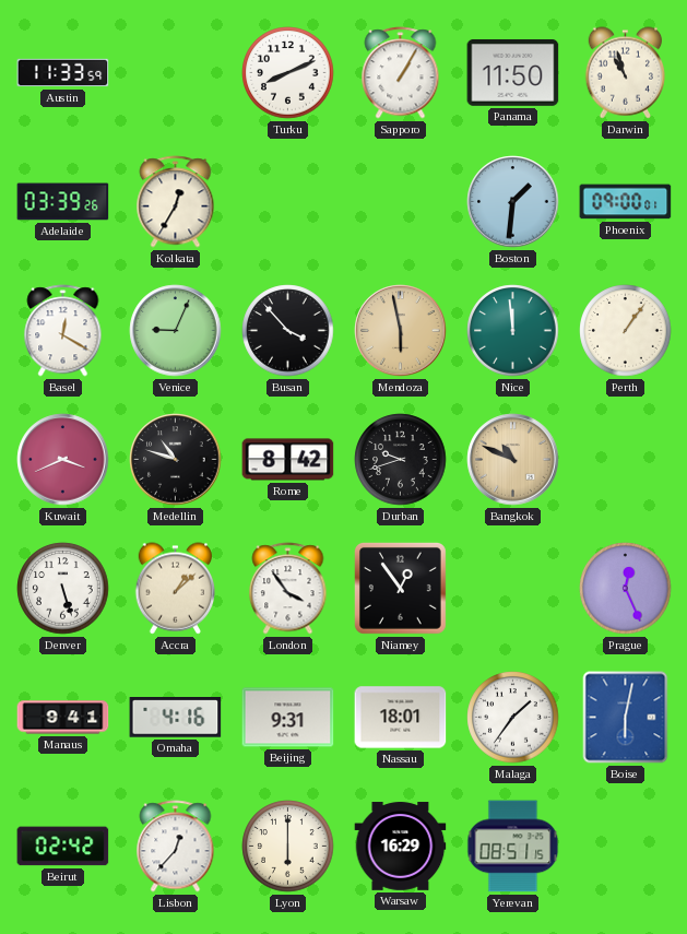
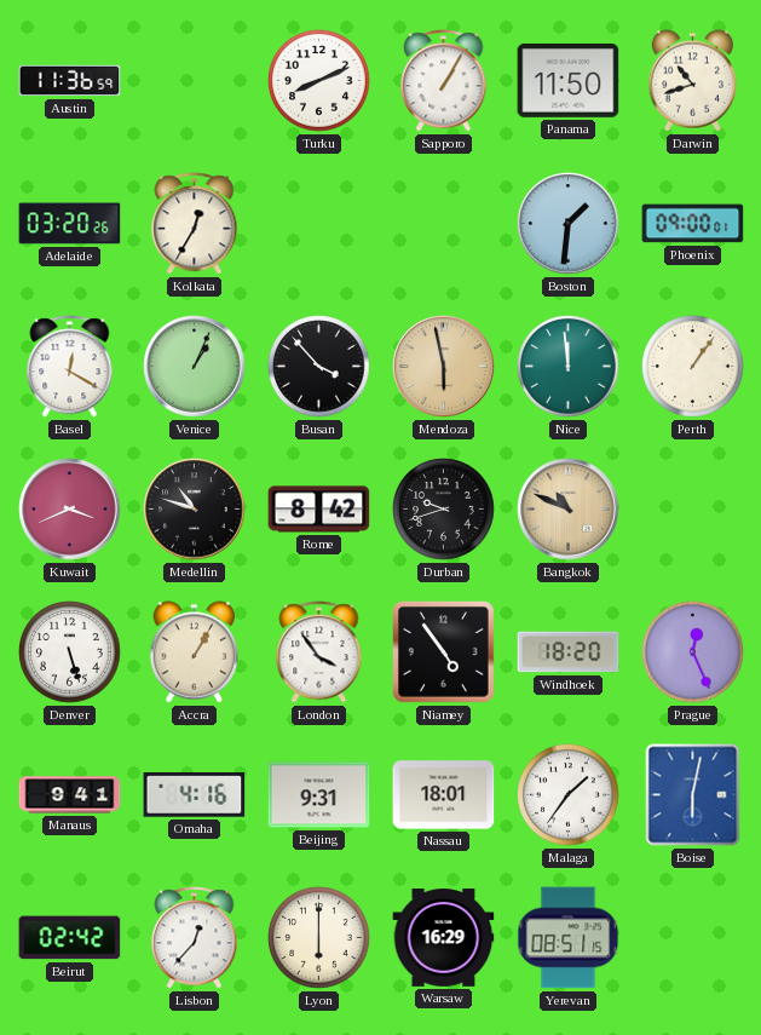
Austin: 11:33 -> 11:36
Darwin: 10:57 -> 10:42
Adelaide: 03:39 -> 03:20
Venice: 9:04 -> 1:04
Accra: 1:08 -> 1:05
Niamey: 12:54 -> 4:54
Windhoek: none -> 18:20
